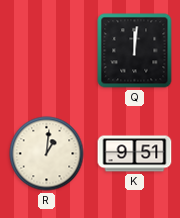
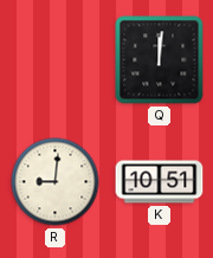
R: 1:01 -> 9:01
K: 9:51 -> 10:51
